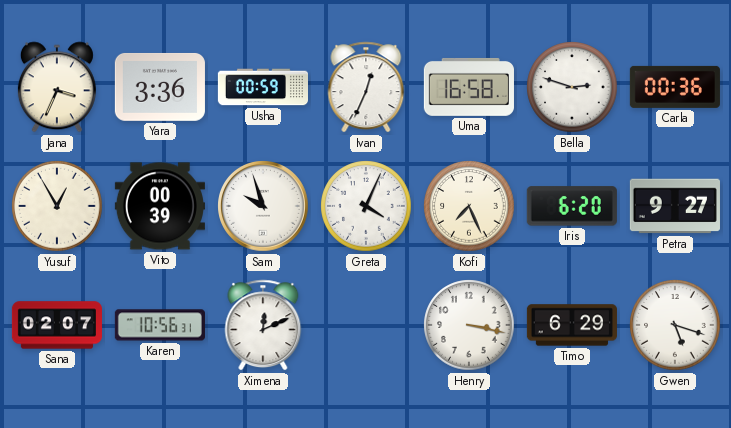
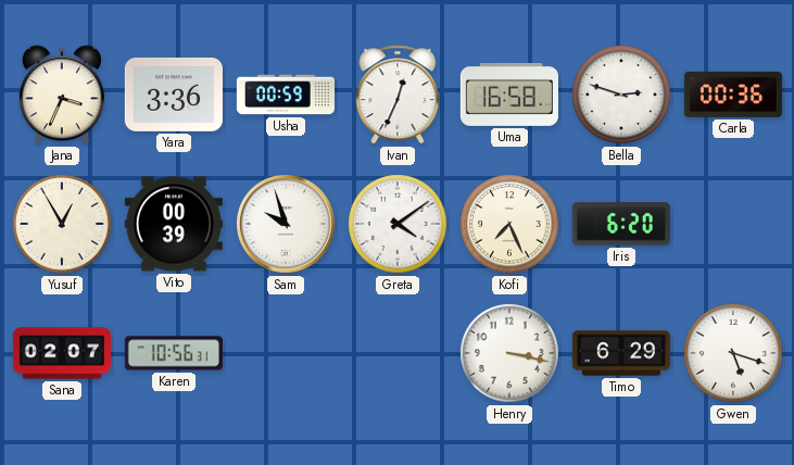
Greta: 4:04 -> 4:09
Petra: 9:27 -> none
Ximena: 12:11 -> none
